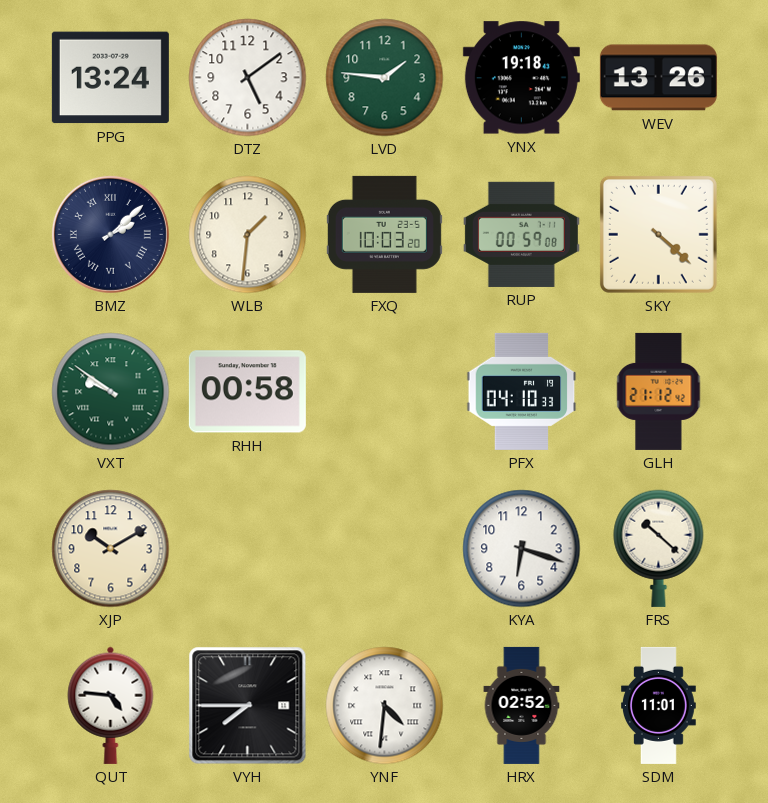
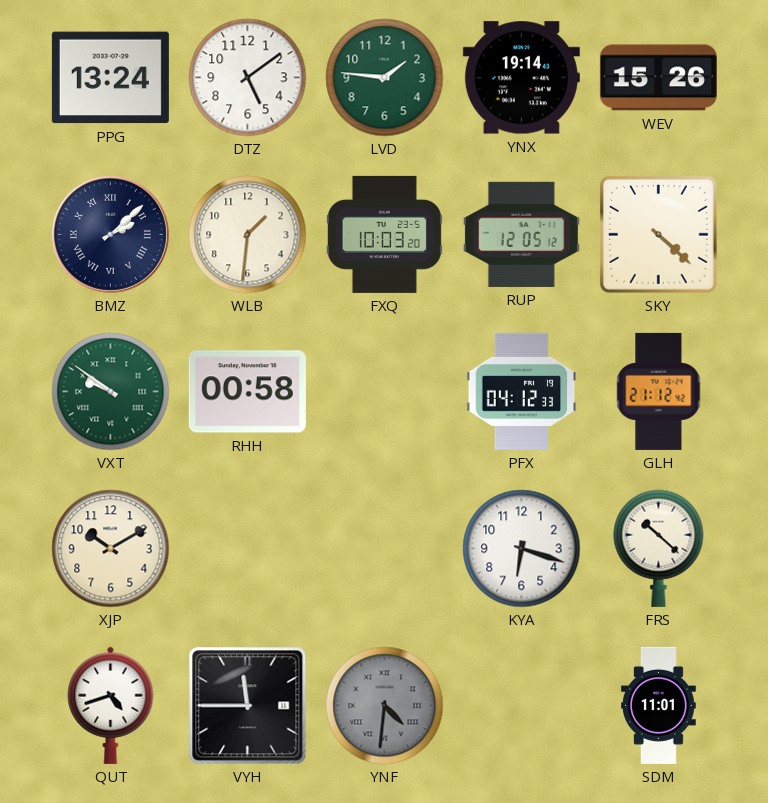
YNX: 19:18 -> 19:14
WEV: 13:26 -> 15:26
RUP: 00:59 -> 12:05
PFX: 04:10 -> 04:12
QUT: 4:46 -> 4:42
VYH: 7:45 -> 11:45
YNF dial: white -> grey
HRX: 02:52 -> none
